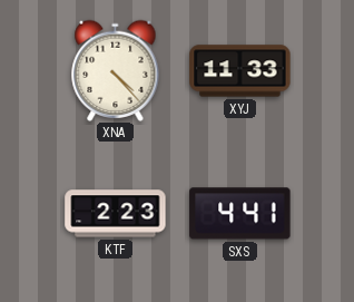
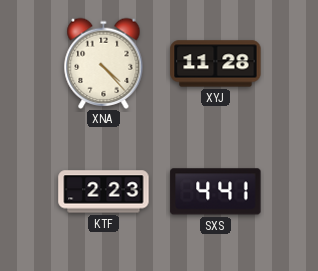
XYJ: 11:33 -> 11:28
